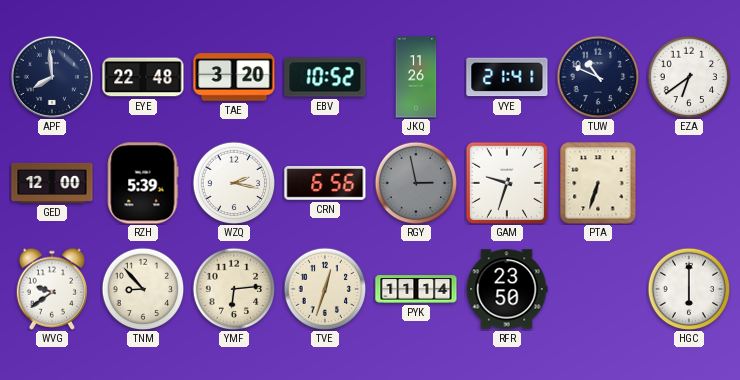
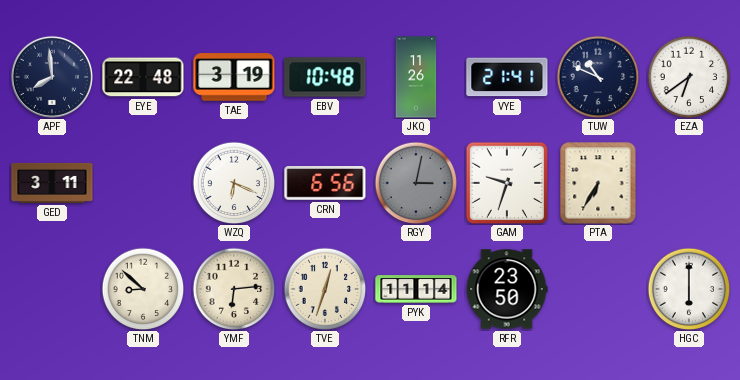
TAE: 3:20 -> 3:19
EBV: 10:52 -> 10:48
GED: 12:00 -> 3:11
RZH: 5:39 -> none
WZQ: 2:17 -> 6:19
RGY: 2:58 -> 3:02
PTA: 6:33 -> 6:35
WVG: 9:39 -> none
TNM: 8:53 -> 8:52
